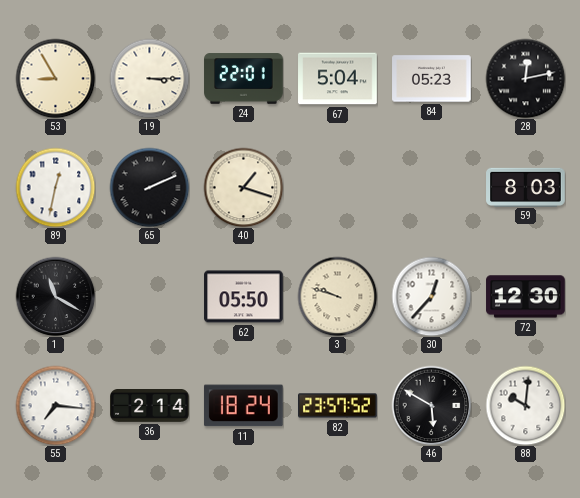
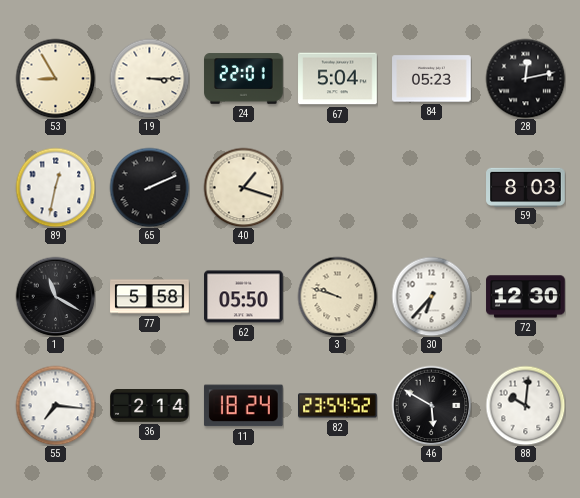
77: none -> 5:58
30: 12:37 -> 6:37
82: 23:57 -> 23:54
